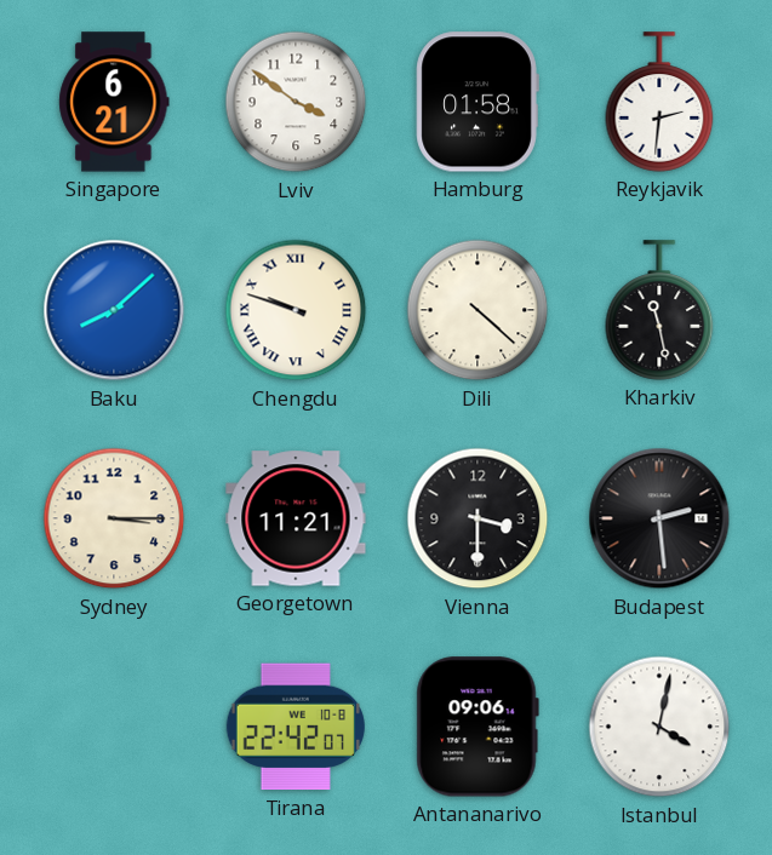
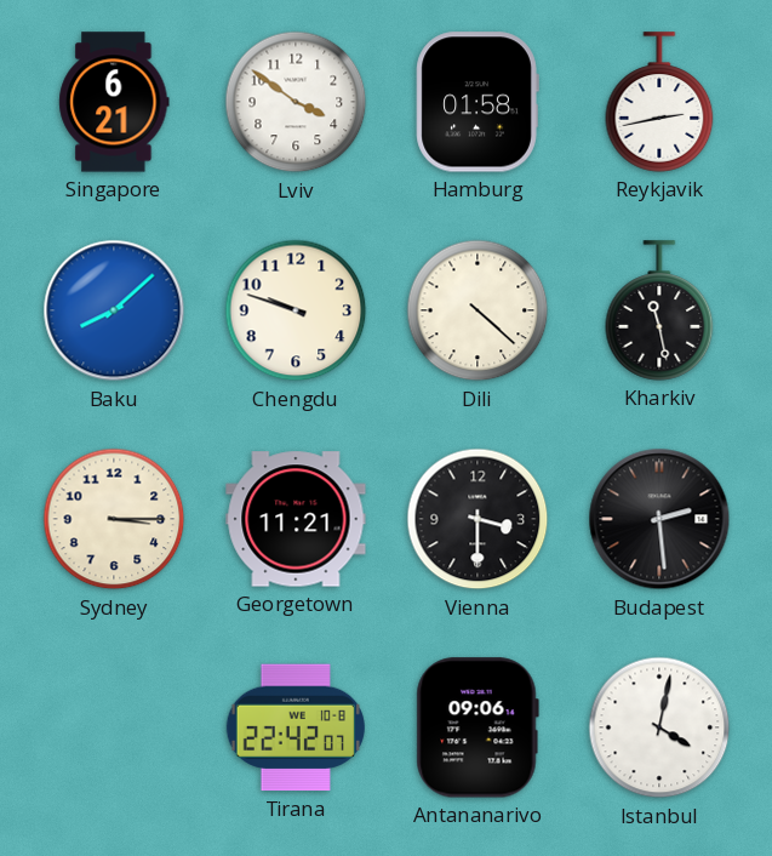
Reykjavik: 2:31 -> 2:43
Chengdu numerals: Roman -> Arabic
